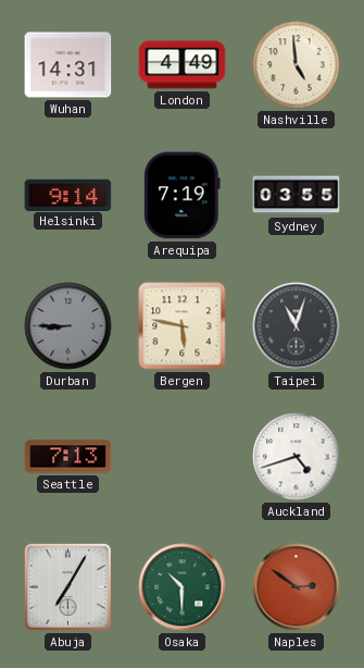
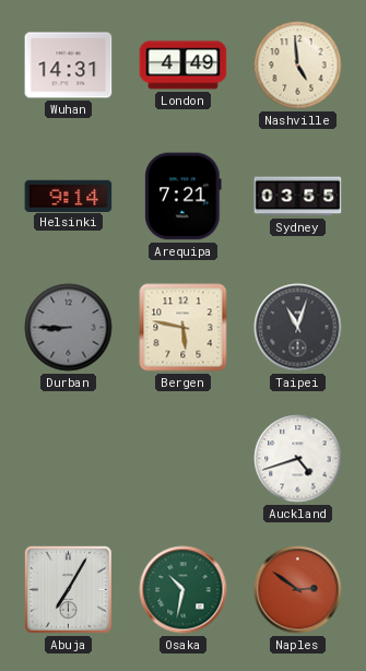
Arequipa: 7:19 -> 7:21
Seattle: 7:13 -> none
Osaka: 10:30 -> 10:32
